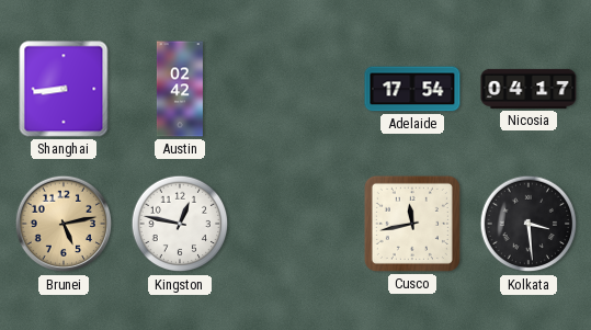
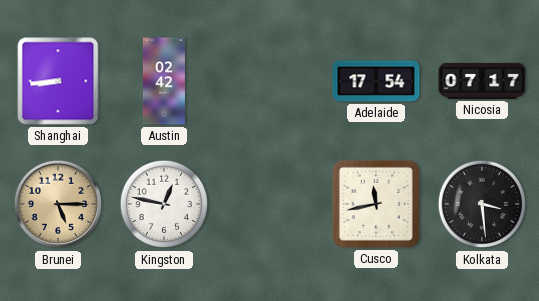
Nicosia: 04:17 -> 07:17
Brunei: 5:13 -> 5:15
